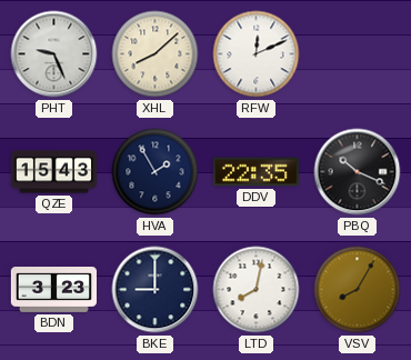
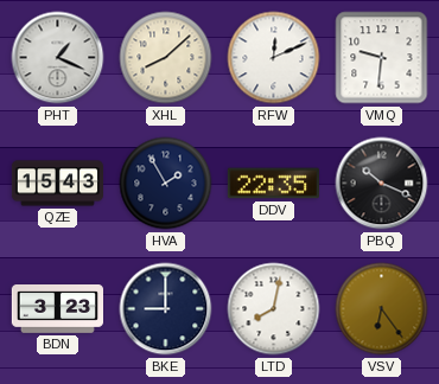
PHT: 9:26 -> 1:19
VMQ: none -> 9:31
VSV: 8:05 -> 6:24
